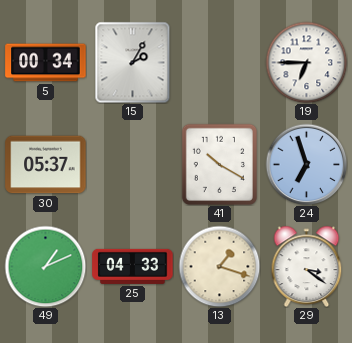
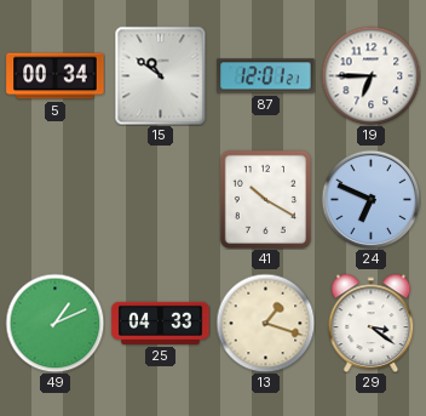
15: 2:05 -> 10:51
87: none -> 12:01
30: 05:37 -> none
24: 6:57 -> 6:49
